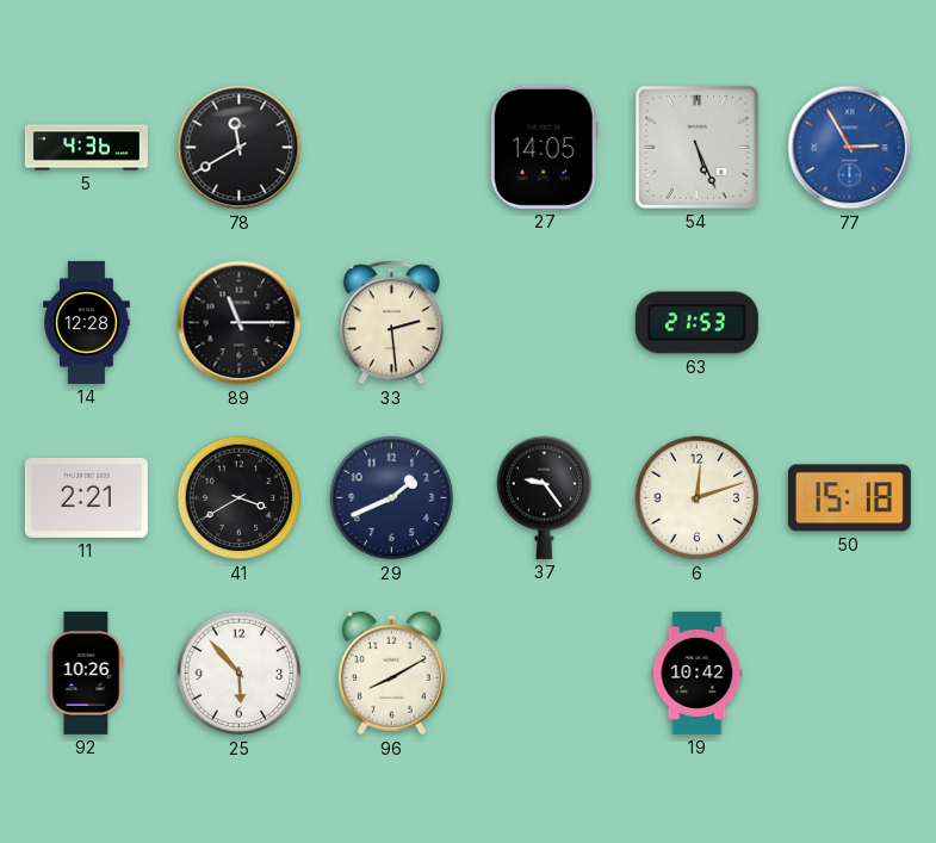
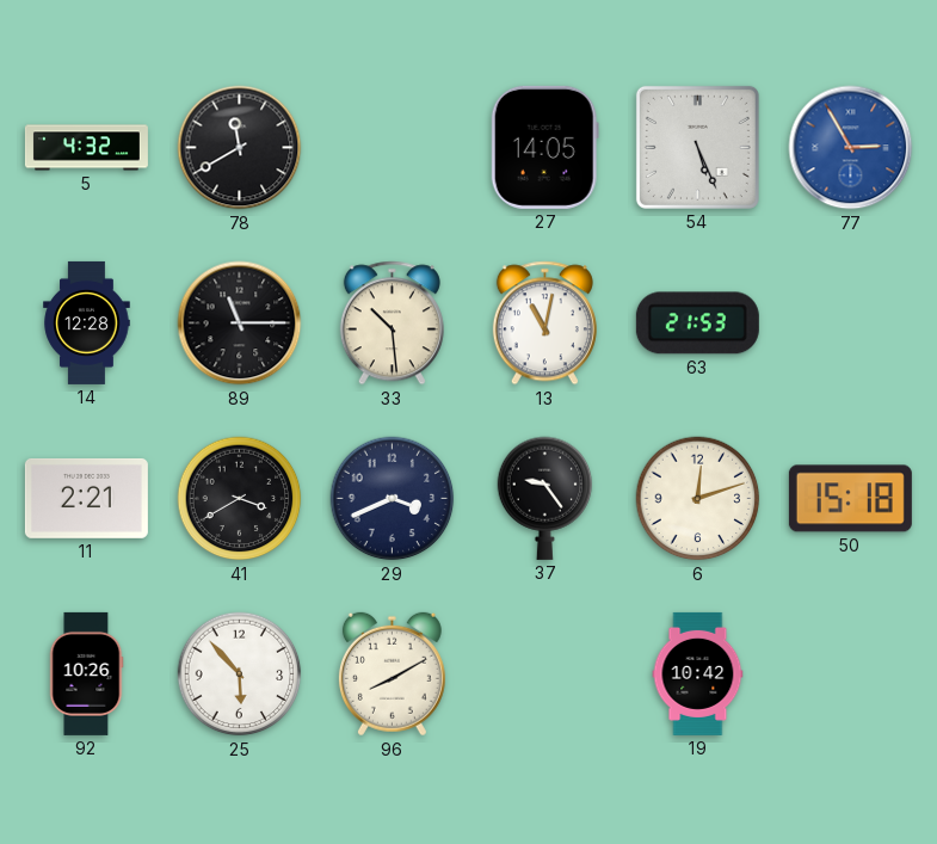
5: 4:36 -> 4:32
33: 2:29 -> 10:29
13: none -> 11:02
29: 1:41 -> 3:41
